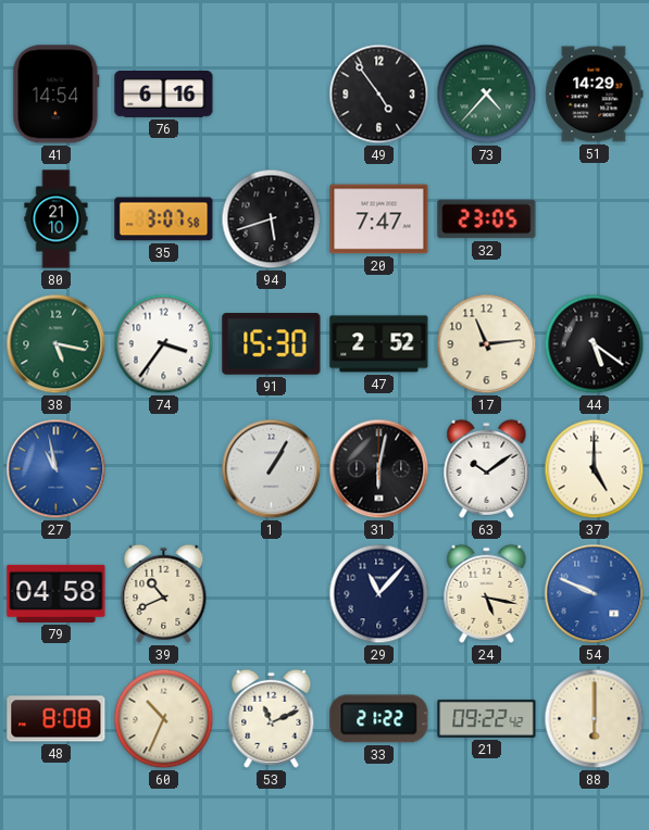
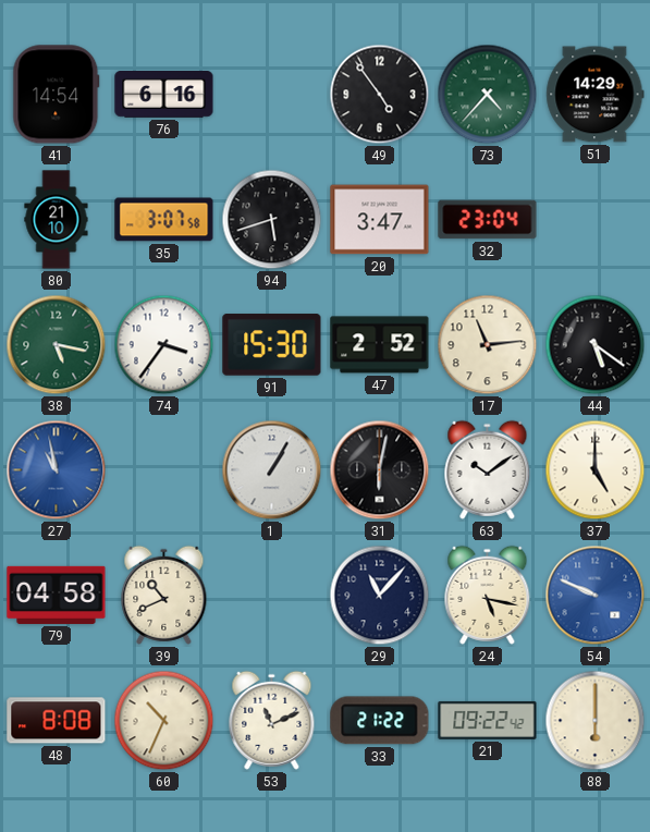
20: 7:47 -> 3:47
32: 23:05 -> 23:04
